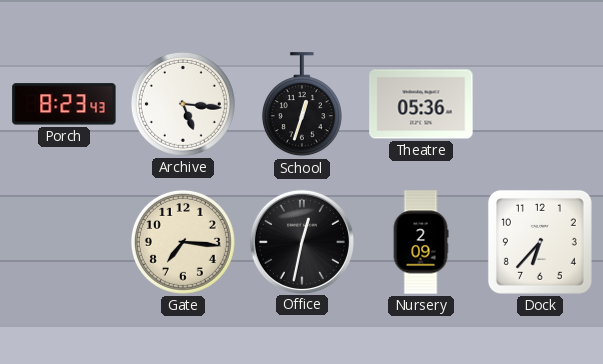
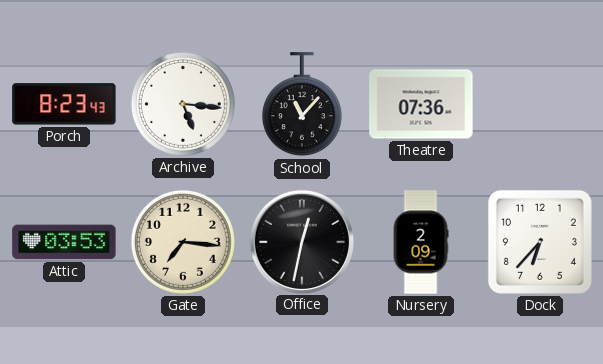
School: 12:33 -> 11:07
Theatre: 05:36 -> 07:36
Attic: none -> 03:53
